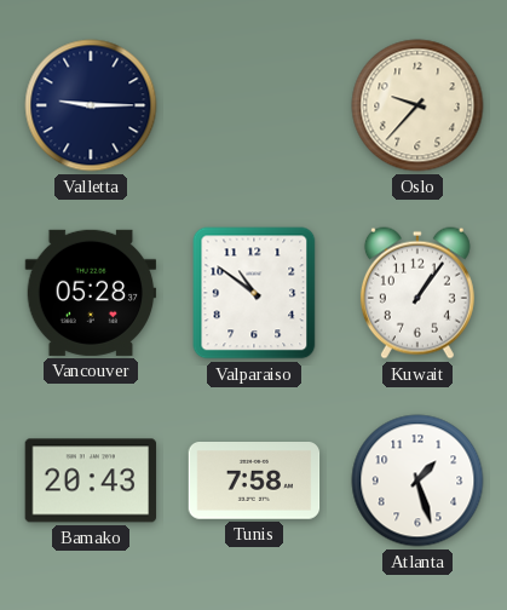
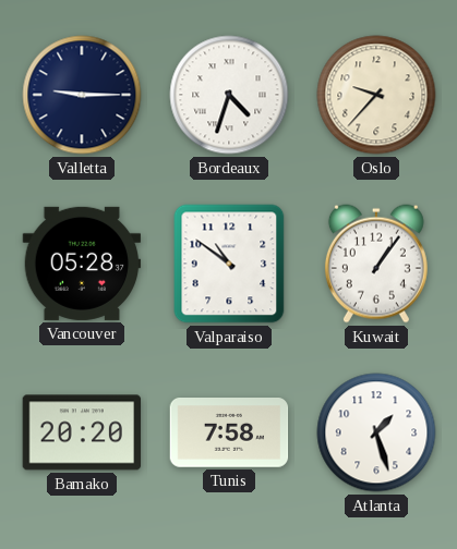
Bordeaux: none -> 4:33
Bamako: 20:43 -> 20:20
